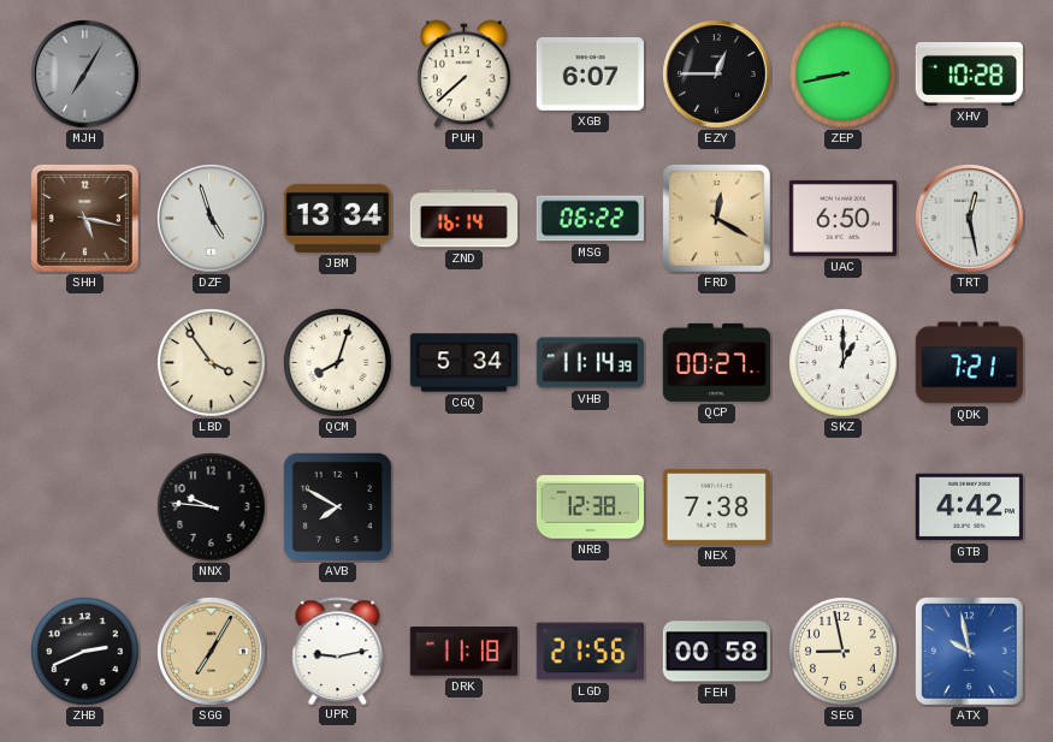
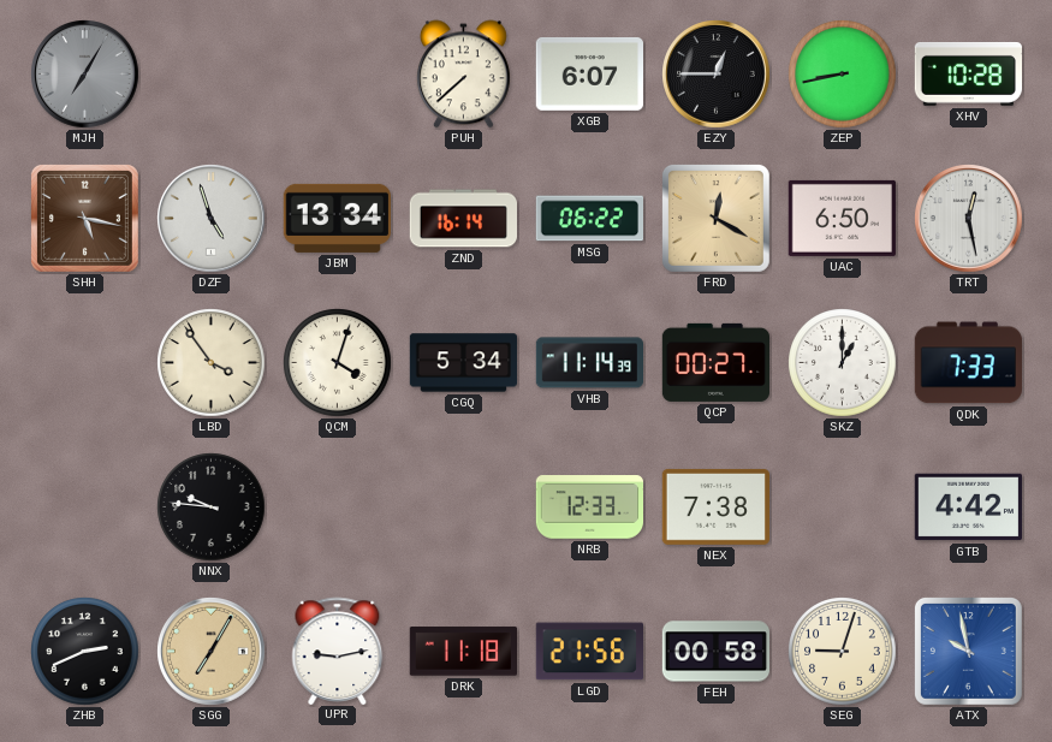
QCM: 8:03 -> 4:03
QDK: 7:21 -> 7:33
AVB: 7:50 -> none
NRB: 12:38 -> 12:33
SEG: 8:58 -> 9:03
